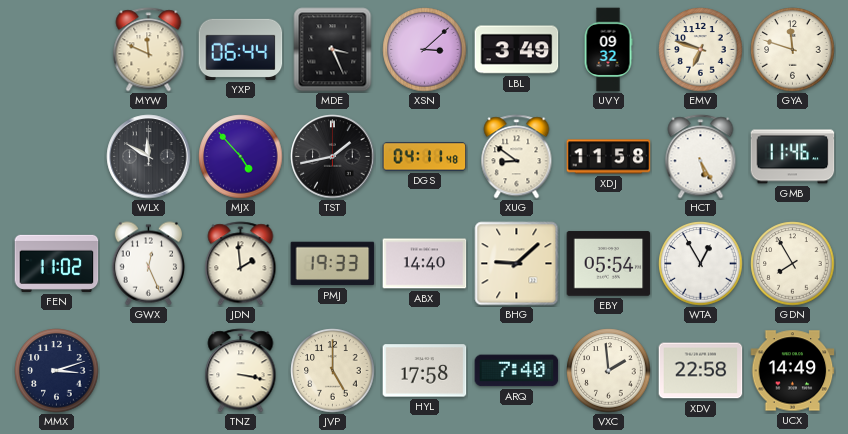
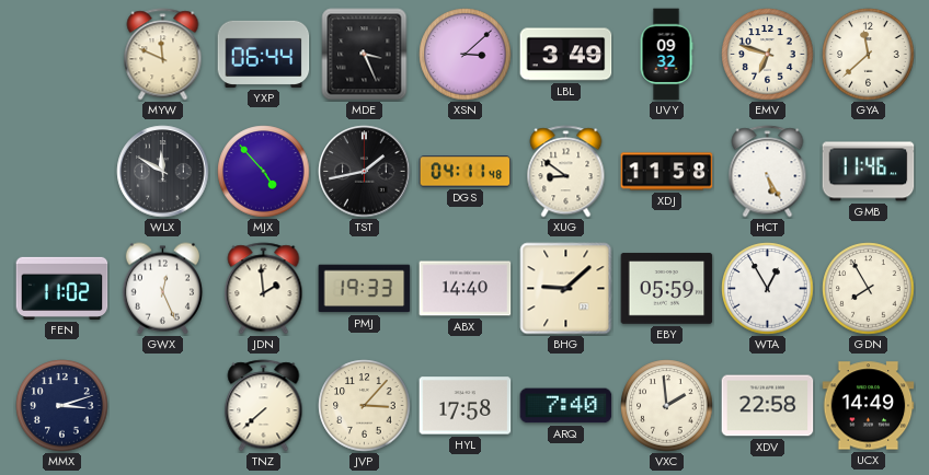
GYA: 11:48 -> 11:38
EBY: 05:54 -> 05:59
TNZ: 3:17 -> 7:38
JVP: 5:00 -> 3:07
